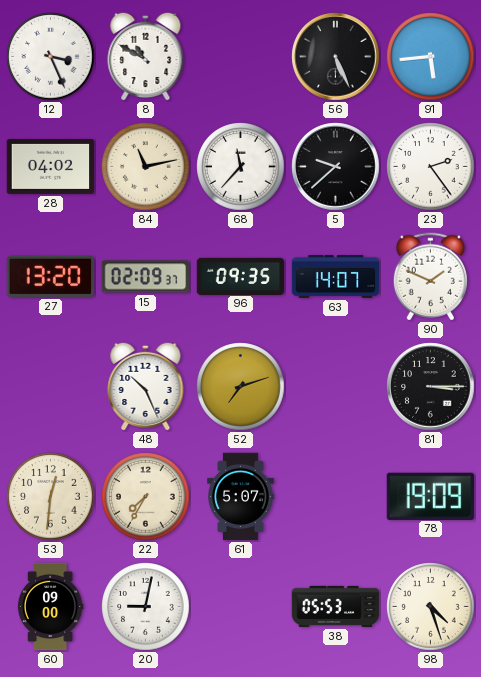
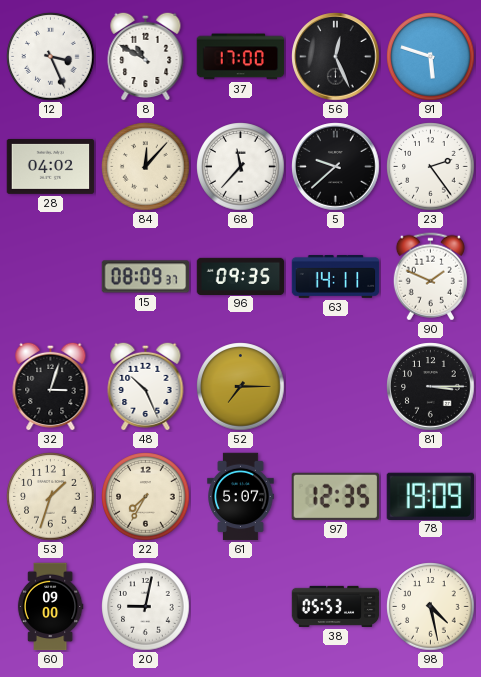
37: none -> 17:00
56: 5:26 -> 12:26
91: 5:44 -> 5:48
84: 11:13 -> 12:07
27: 13:20 -> none
15: 02:09 -> 08:09
63: 14:07 -> 14:11
32: none -> 3:03
52: 7:12 -> 7:15
53: 12:31 -> 1:33
97: none -> 12:35
98: 4:27 -> 4:28
